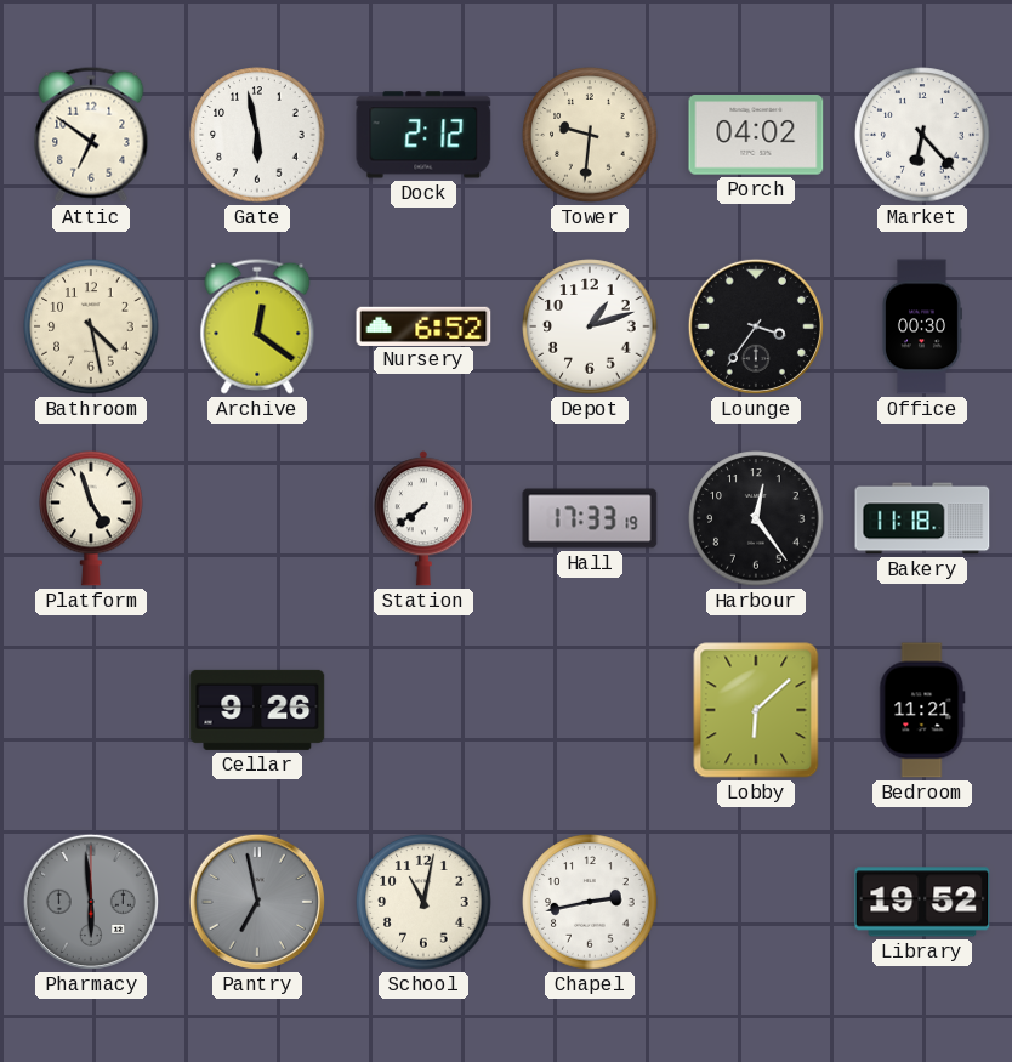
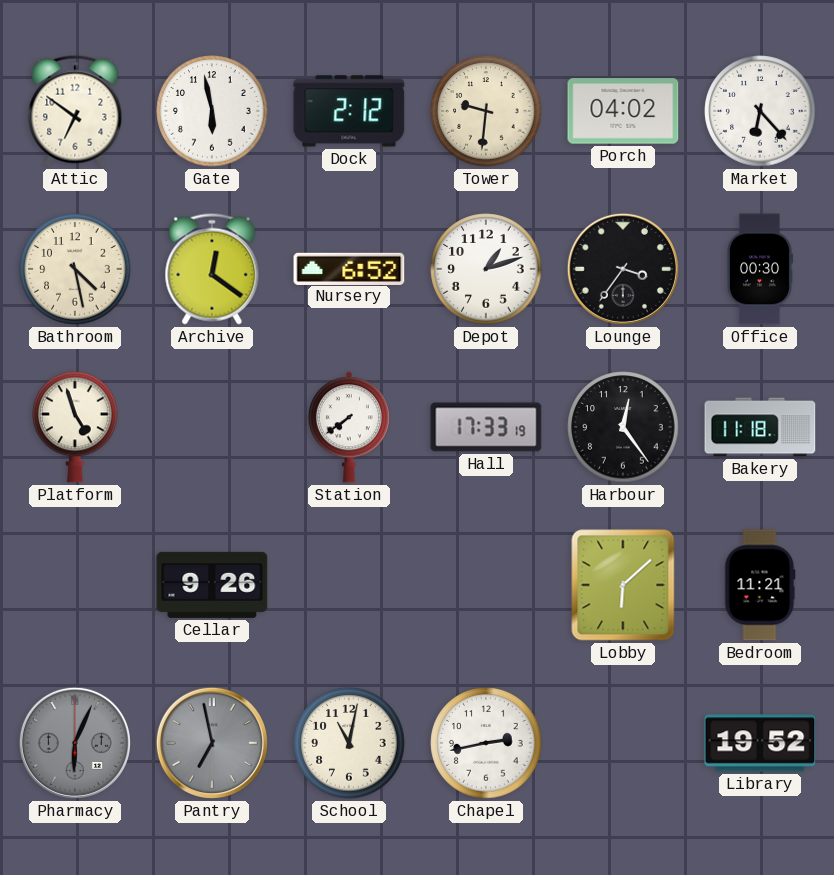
Pharmacy: 5:59 -> 6:04
